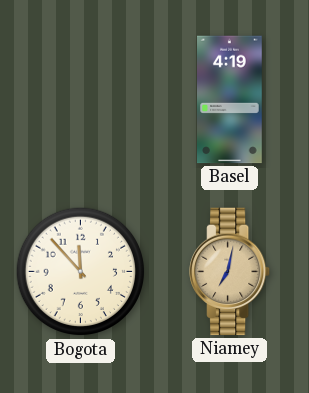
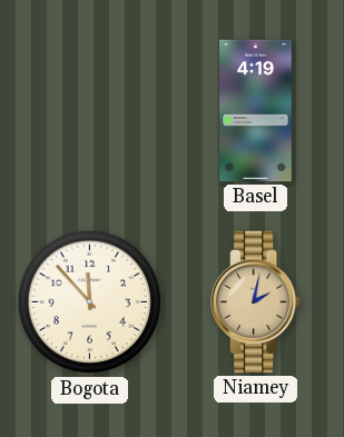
Niamey: 7:02 -> 2:02
